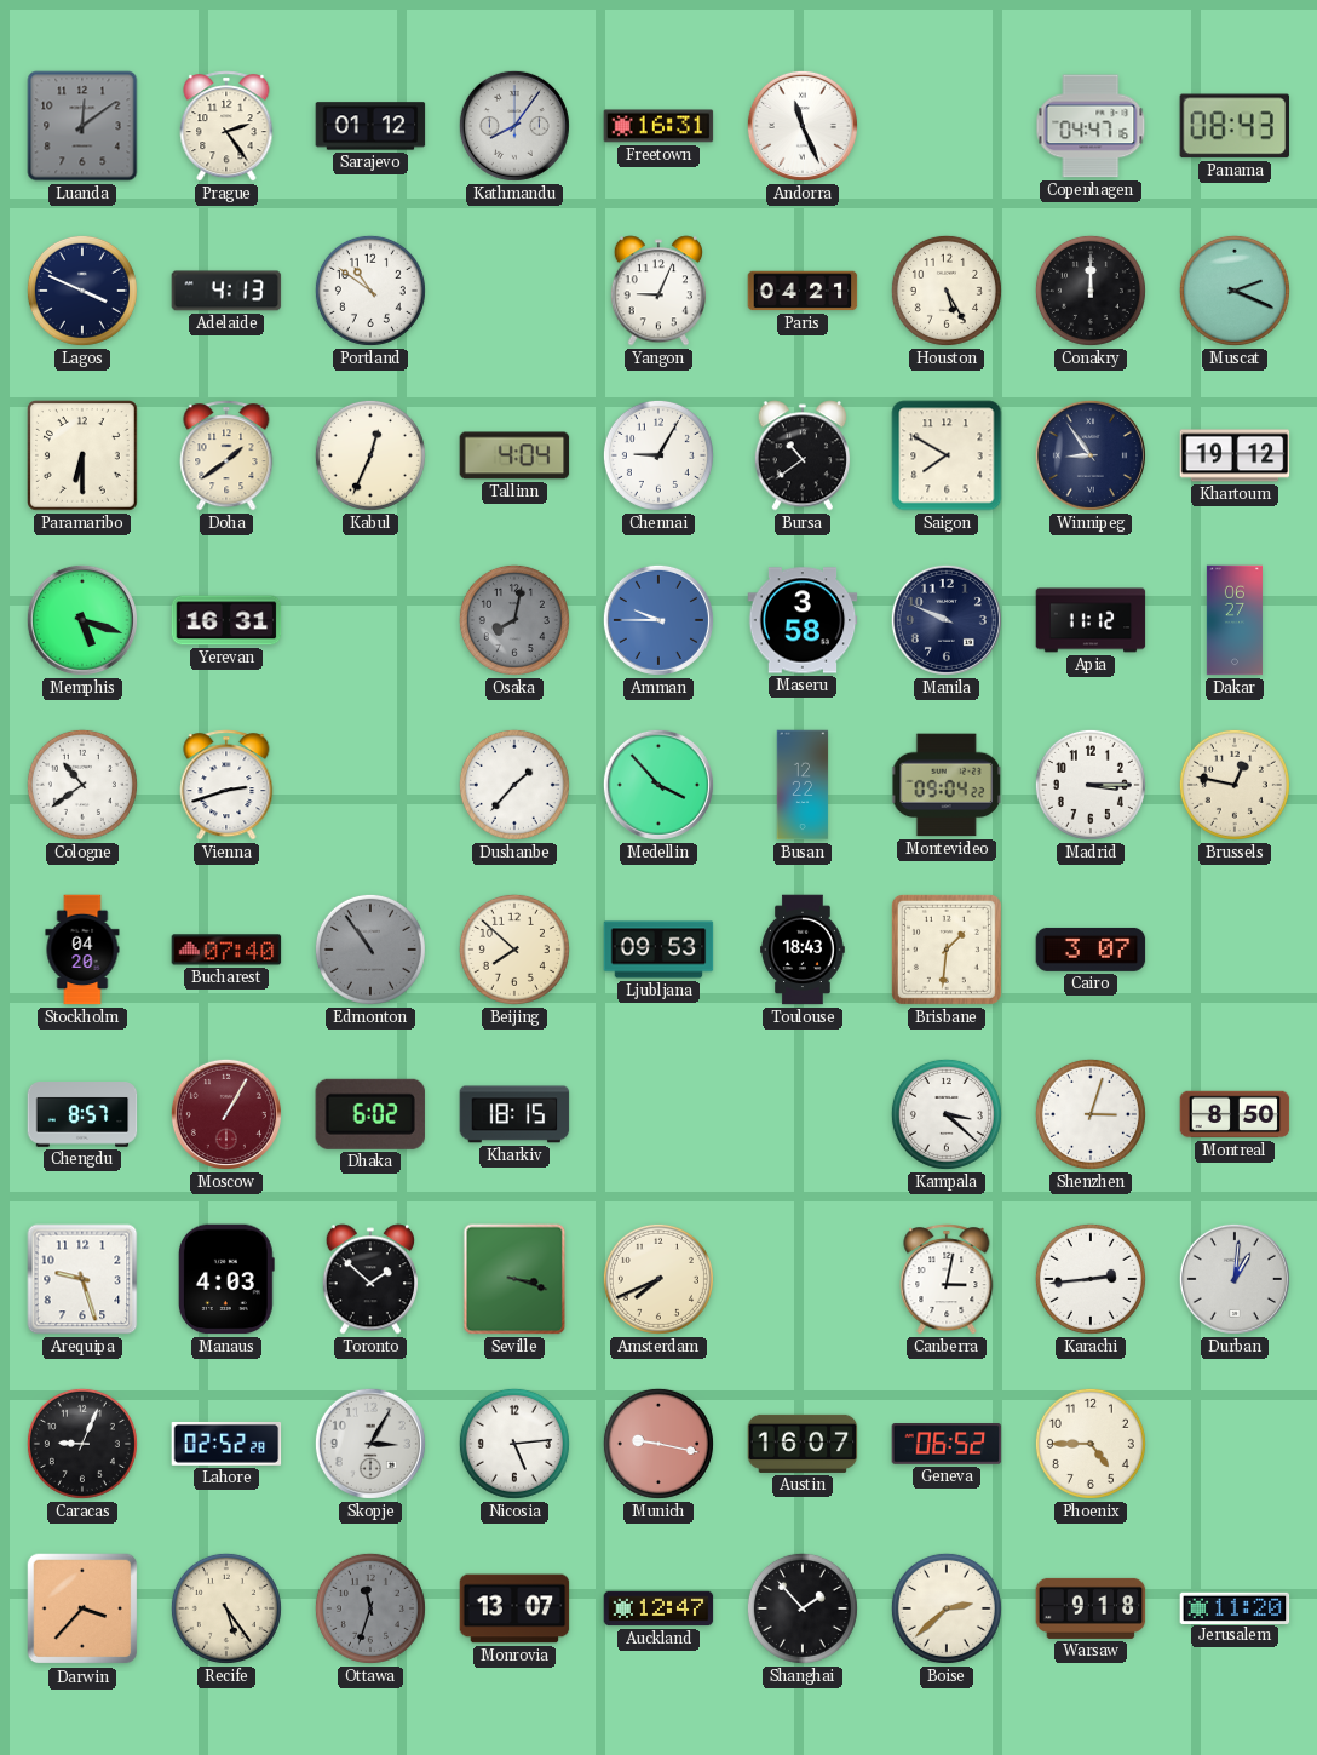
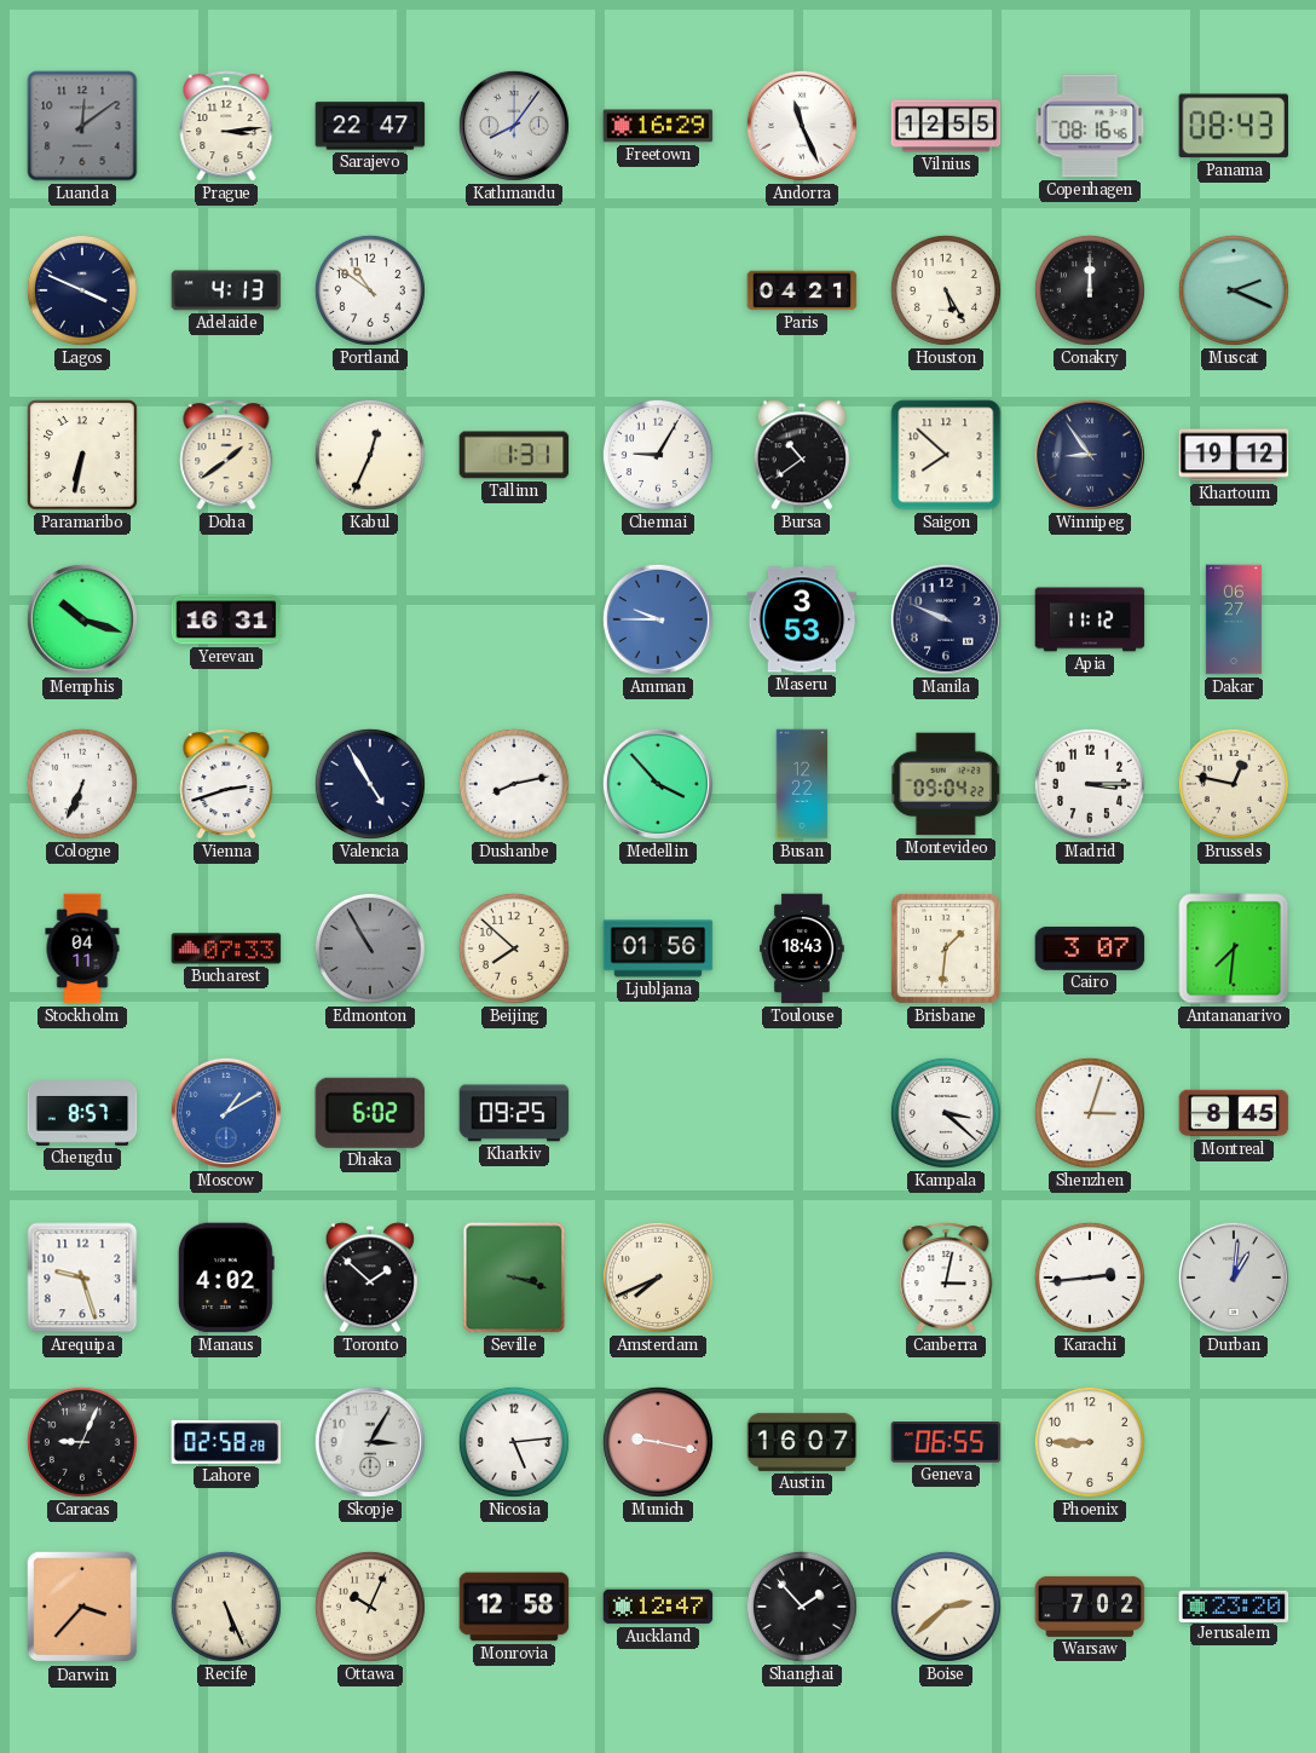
Prague: 2:24 -> 3:14
Sarajevo: 01:12 -> 22:47
Freetown: 16:31 -> 16:29
Vilnius: none -> 12:55
Copenhagen: 04:47 -> 08:16
Yangon: 9:04 -> none
Paramaribo: 6:30 -> 6:32
Tallinn: 4:04 -> 1:31
Saigon: 7:50 -> 7:52
Memphis: 5:18 -> 10:18
Osaka: 8:02 -> none
Maseru: 3:58 -> 3:53
Cologne: 10:39 -> 6:34
Valencia: none -> 4:55
Dushanbe: 1:37 -> 8:13
Stockholm: 04:20 -> 04:11
Bucharest: 07:40 -> 07:33
Edmonton: 10:54 -> 10:55
Ljubljana: 09:53 -> 01:56
Antananarivo: none -> 7:31
Moscow: 1:05 -> 1:10
Moscow dial: burgundy -> blue
Kharkiv: 18:15 -> 09:25
Montreal: 8:50 -> 8:45
Manaus: 4:03 -> 4:02
Lahore: 02:52 -> 02:58
Geneva: 06:52 -> 06:55
Phoenix: 4:45 -> 8:45
Recife: 5:24 -> 5:26
Ottawa: 11:33 -> 10:04
Ottawa dial: grey -> cream
Monrovia: 13:07 -> 12:58
Warsaw: 9:18 -> 7:02
Jerusalem: 11:20 -> 23:20
